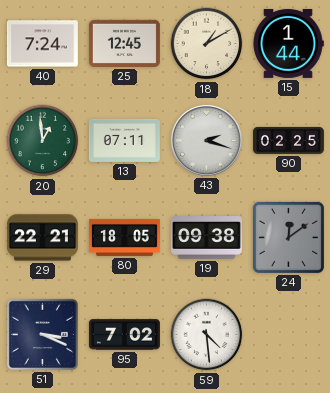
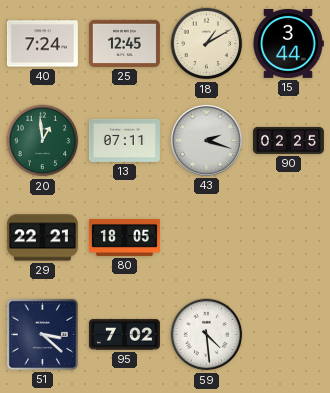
15: 1:44 -> 3:44
19: 09:38 -> none
24: 12:09 -> none
51: 3:19 -> 3:22
